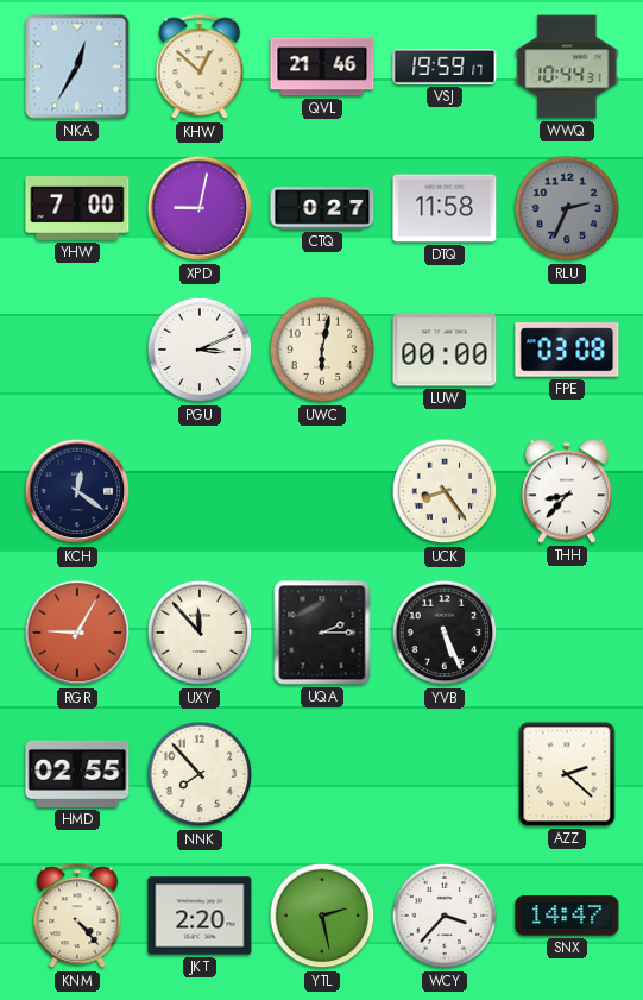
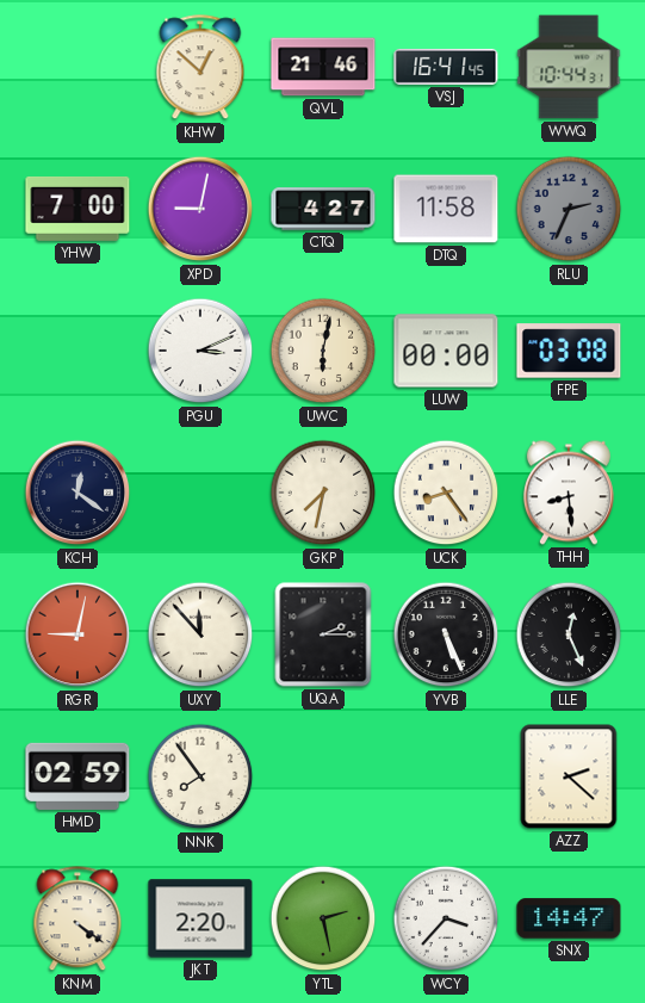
NKA: 12:35 -> none
VSJ: 19:59 -> 16:41
CTQ: 0:27 -> 4:27
GKP: none -> 7:32
THH: 8:37 -> 8:29
RGR: 9:05 -> 9:02
LLE: none -> 12:26
HMD: 02:55 -> 02:59
NNK: 7:53 -> 7:54
KNM: 4:23 -> 4:21
